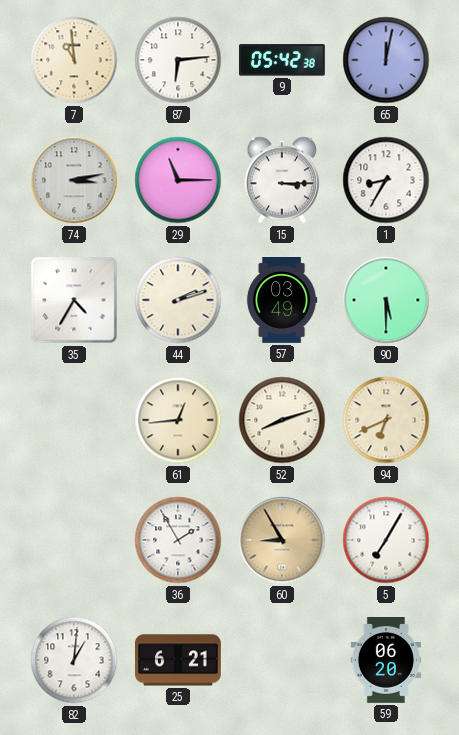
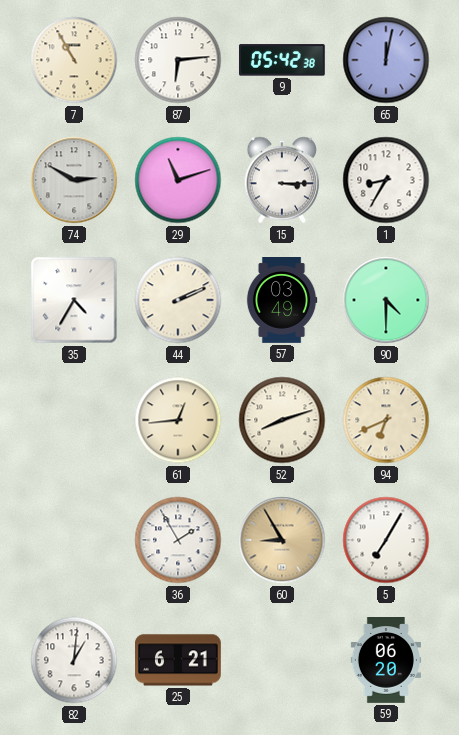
7: 10:59 -> 10:55
74: 3:13 -> 2:50
29: 11:15 -> 11:12
44: 2:12 -> 2:11
90: 5:30 -> 4:30
